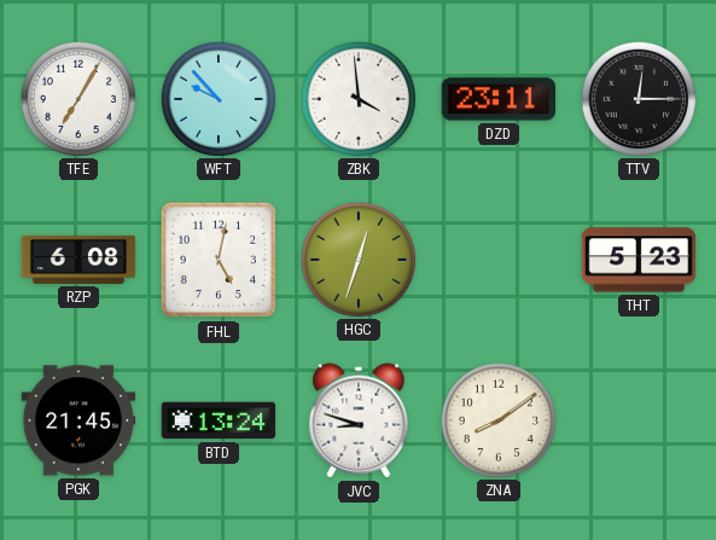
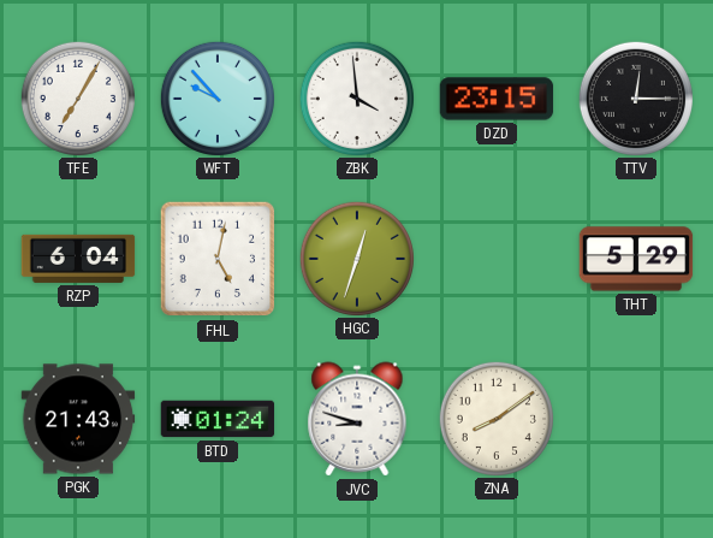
DZD: 23:11 -> 23:15
RZP: 6:08 -> 6:04
THT: 5:23 -> 5:29
PGK: 21:45 -> 21:43
BTD: 13:24 -> 01:24
